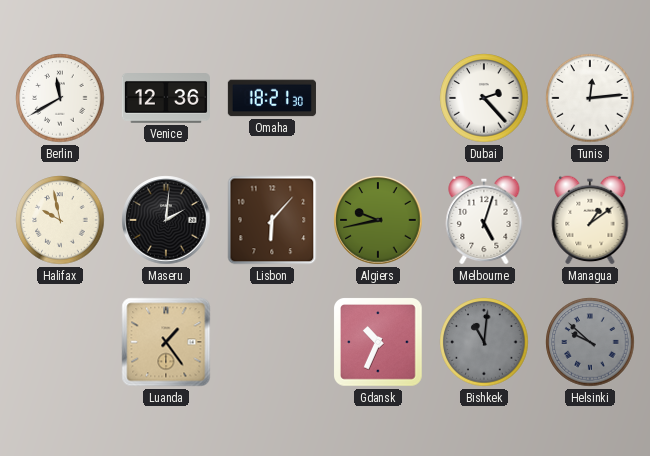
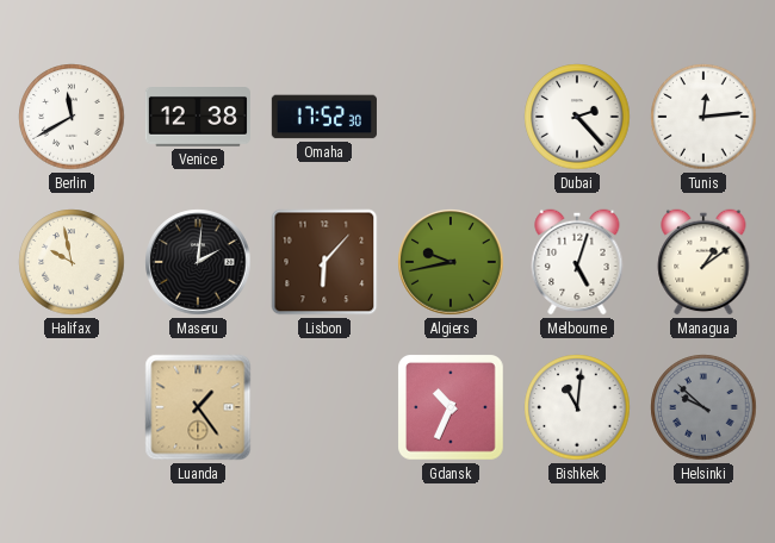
Venice: 12:36 -> 12:38
Omaha: 18:21 -> 17:52
Bishkek dial: grey -> white
